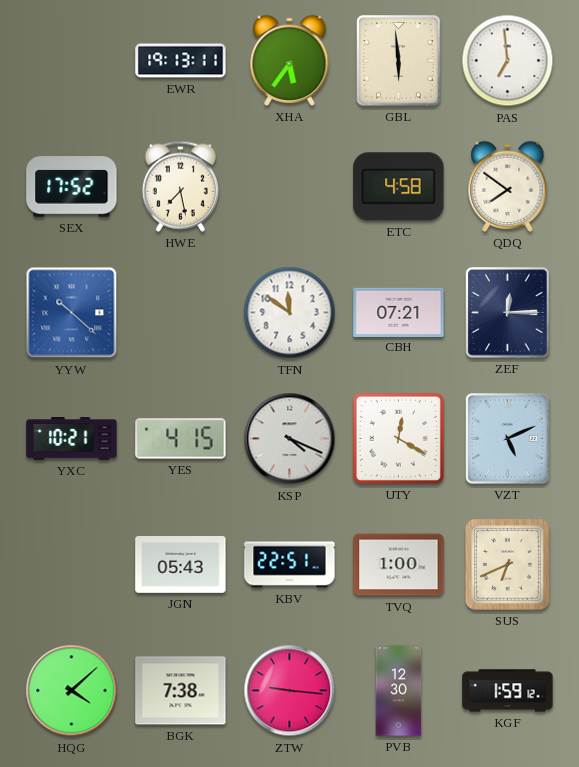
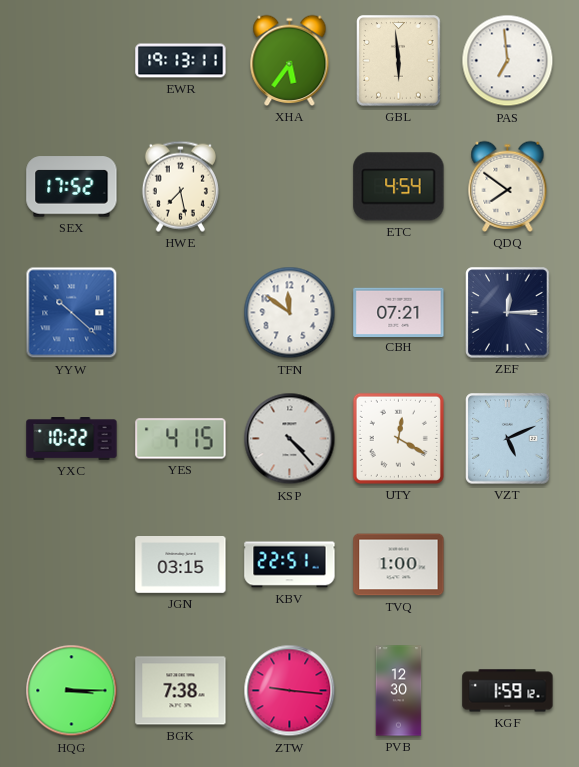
ETC: 4:58 -> 4:54
YXC: 10:21 -> 10:22
KSP: 4:19 -> 4:23
JGN: 05:43 -> 03:15
SUS: 6:41 -> none
HQG: 4:08 -> 3:15
